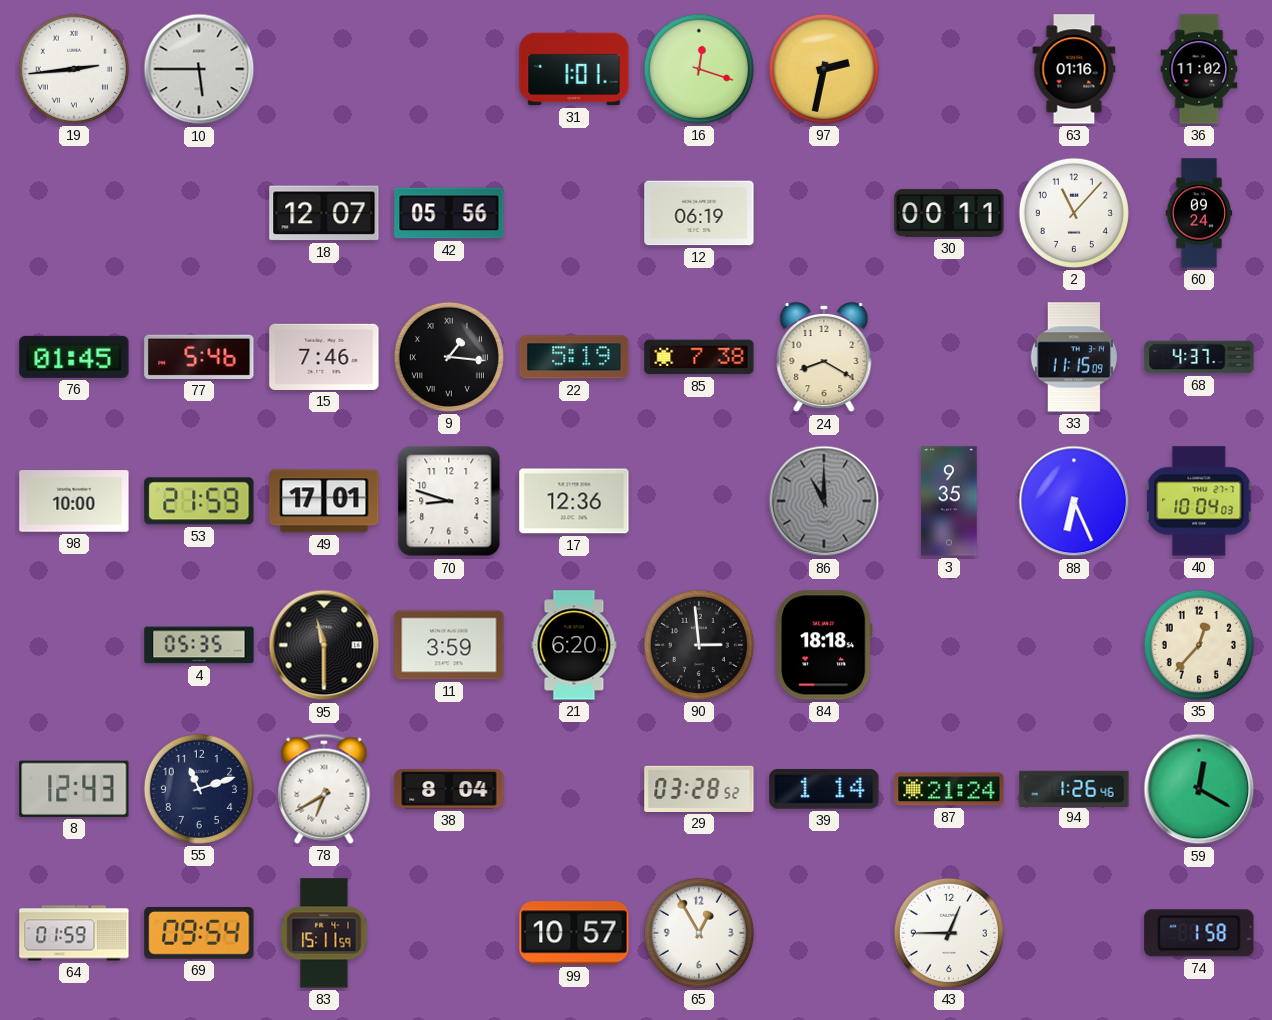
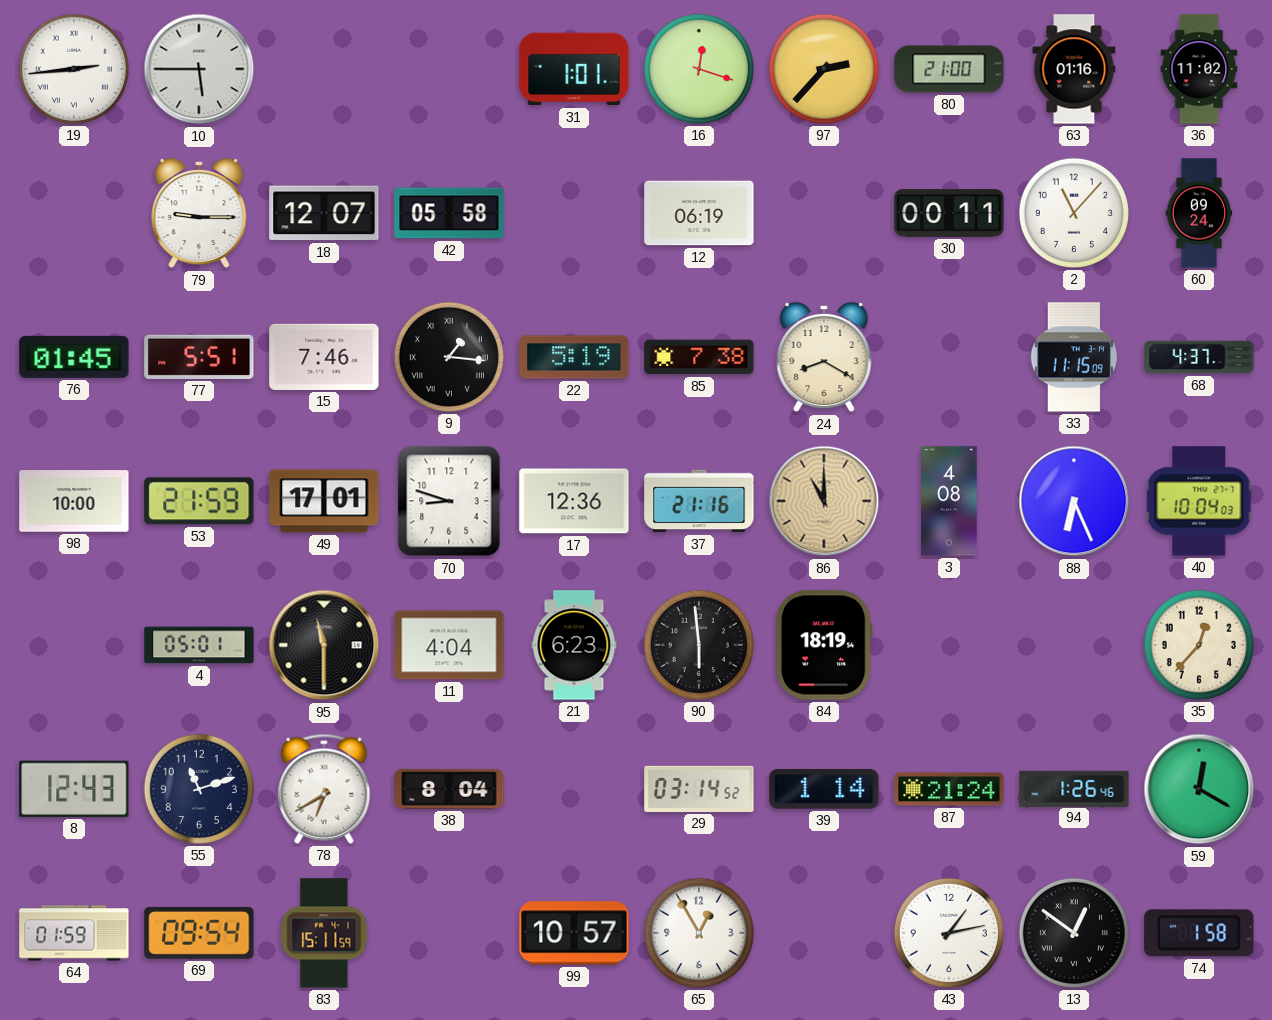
97: 2:32 -> 2:37
80: none -> 21:00
79: none -> 9:15
42: 05:56 -> 05:58
77: 5:46 -> 5:51
37: none -> 21:16
86 dial: grey -> champagne
3: 9:35 -> 4:08
4: 05:35 -> 05:01
11: 3:59 -> 4:04
21: 6:20 -> 6:23
90: 2:59 -> 5:59
84: 18:18 -> 18:19
29: 03:28 -> 03:14
43: 12:45 -> 1:13
13: none -> 12:51
